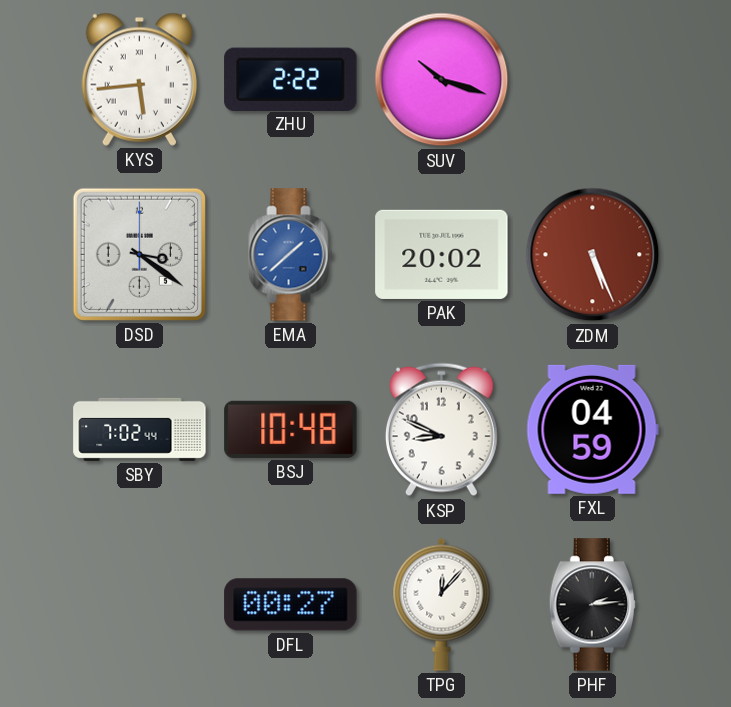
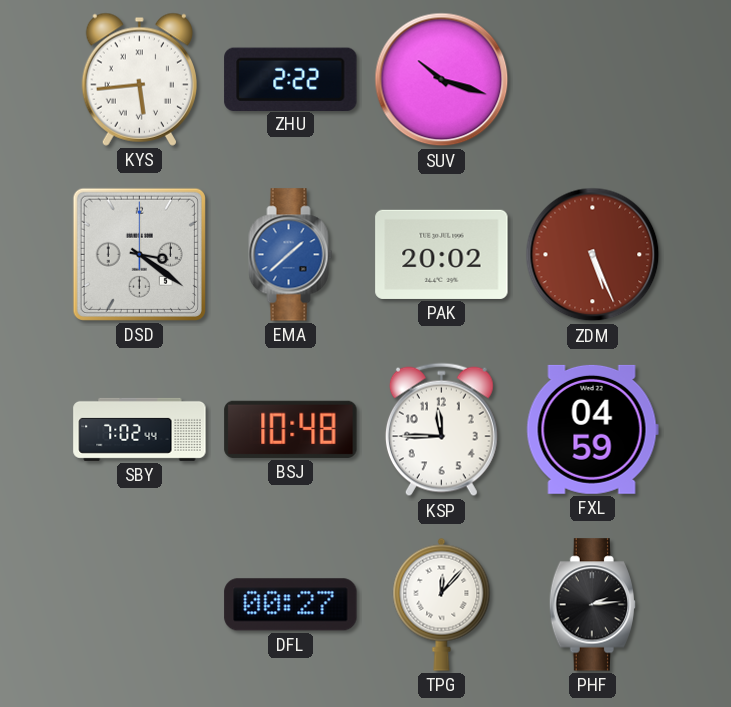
KSP: 8:49 -> 11:45
